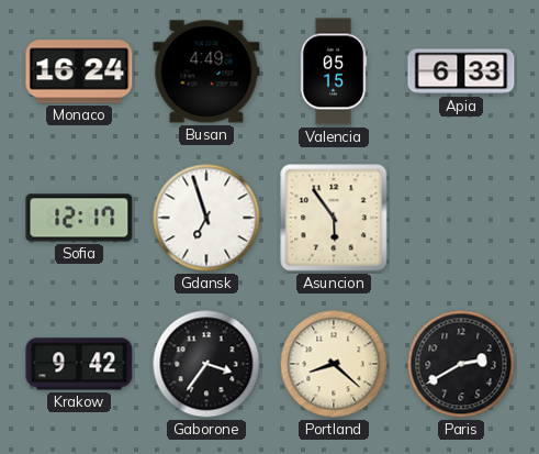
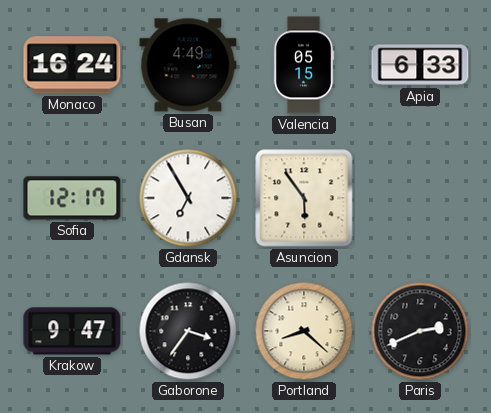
Gdansk: 6:57 -> 6:55
Krakow: 9:42 -> 9:47
Paris: 2:40 -> 2:41
